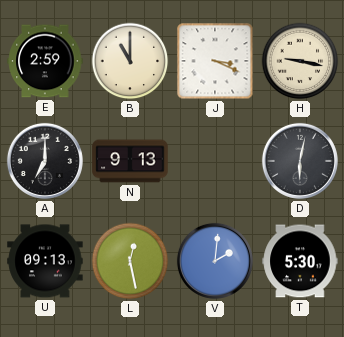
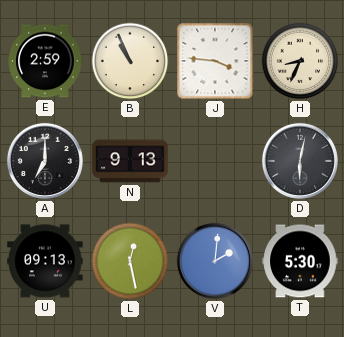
B: 11:00 -> 10:56
J: 3:19 -> 3:46
H: 9:17 -> 8:34
